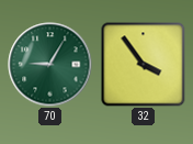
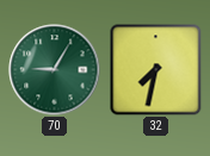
32: 3:54 -> 7:32
